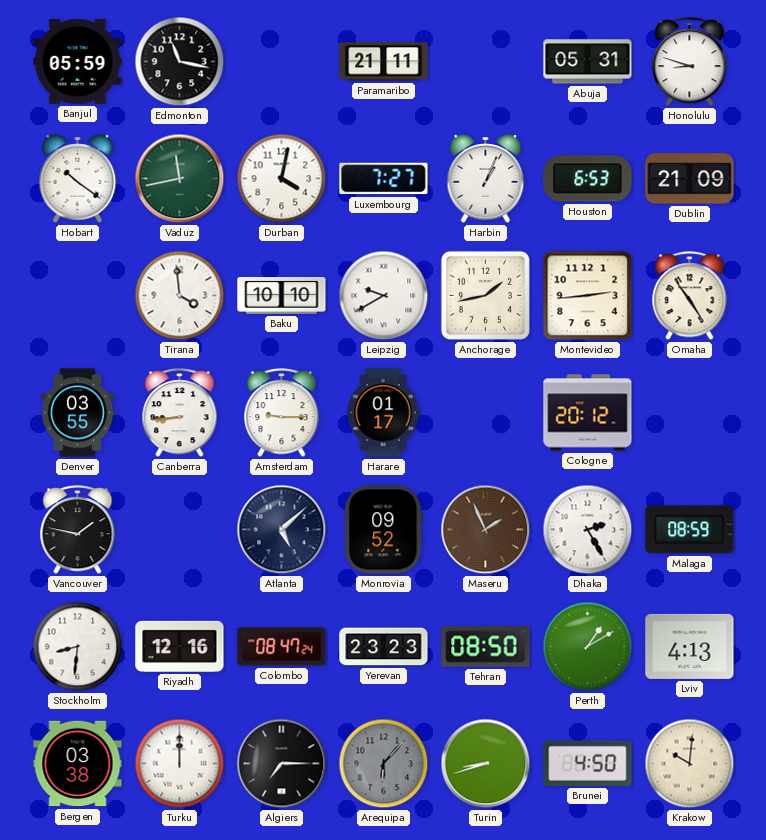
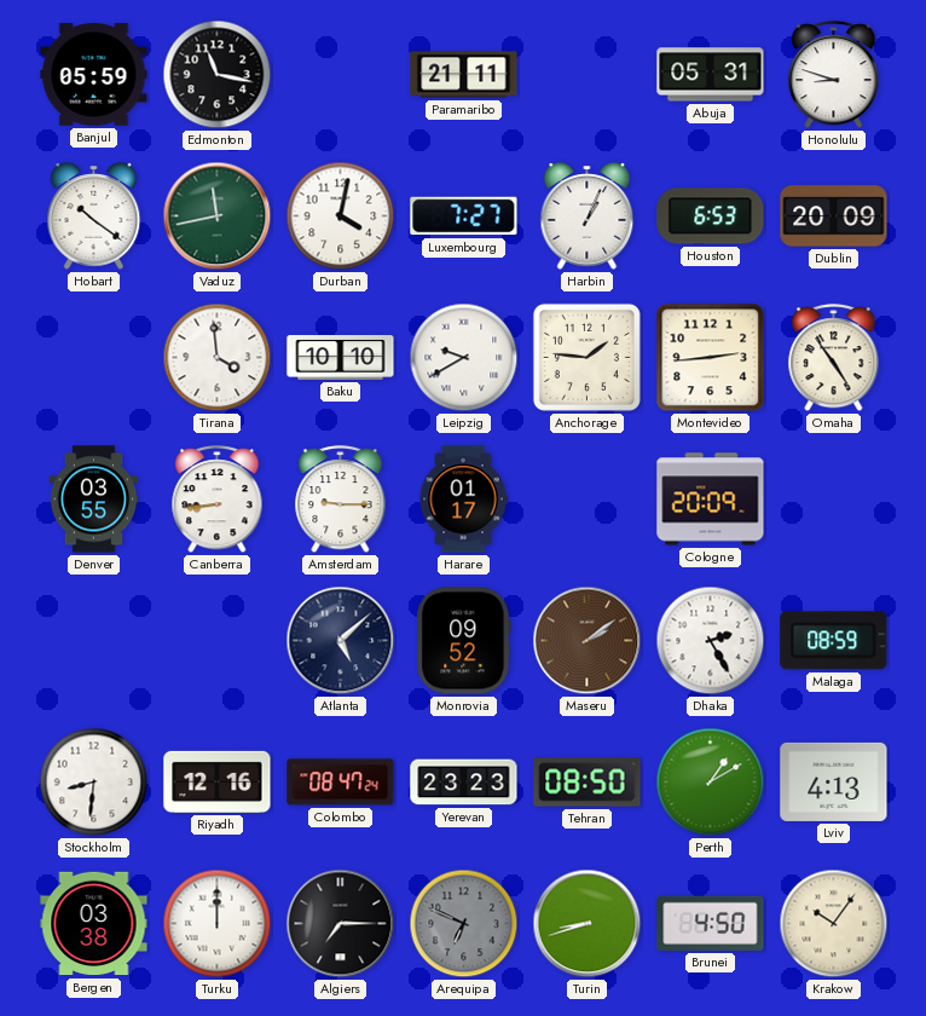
Dublin: 21:09 -> 20:09
Anchorage: 1:43 -> 1:46
Cologne: 20:12 -> 20:09
Vancouver: 1:47 -> none
Maseru: 1:56 -> 2:09
Arequipa: 6:07 -> 6:49
Krakow: 10:01 -> 10:06
